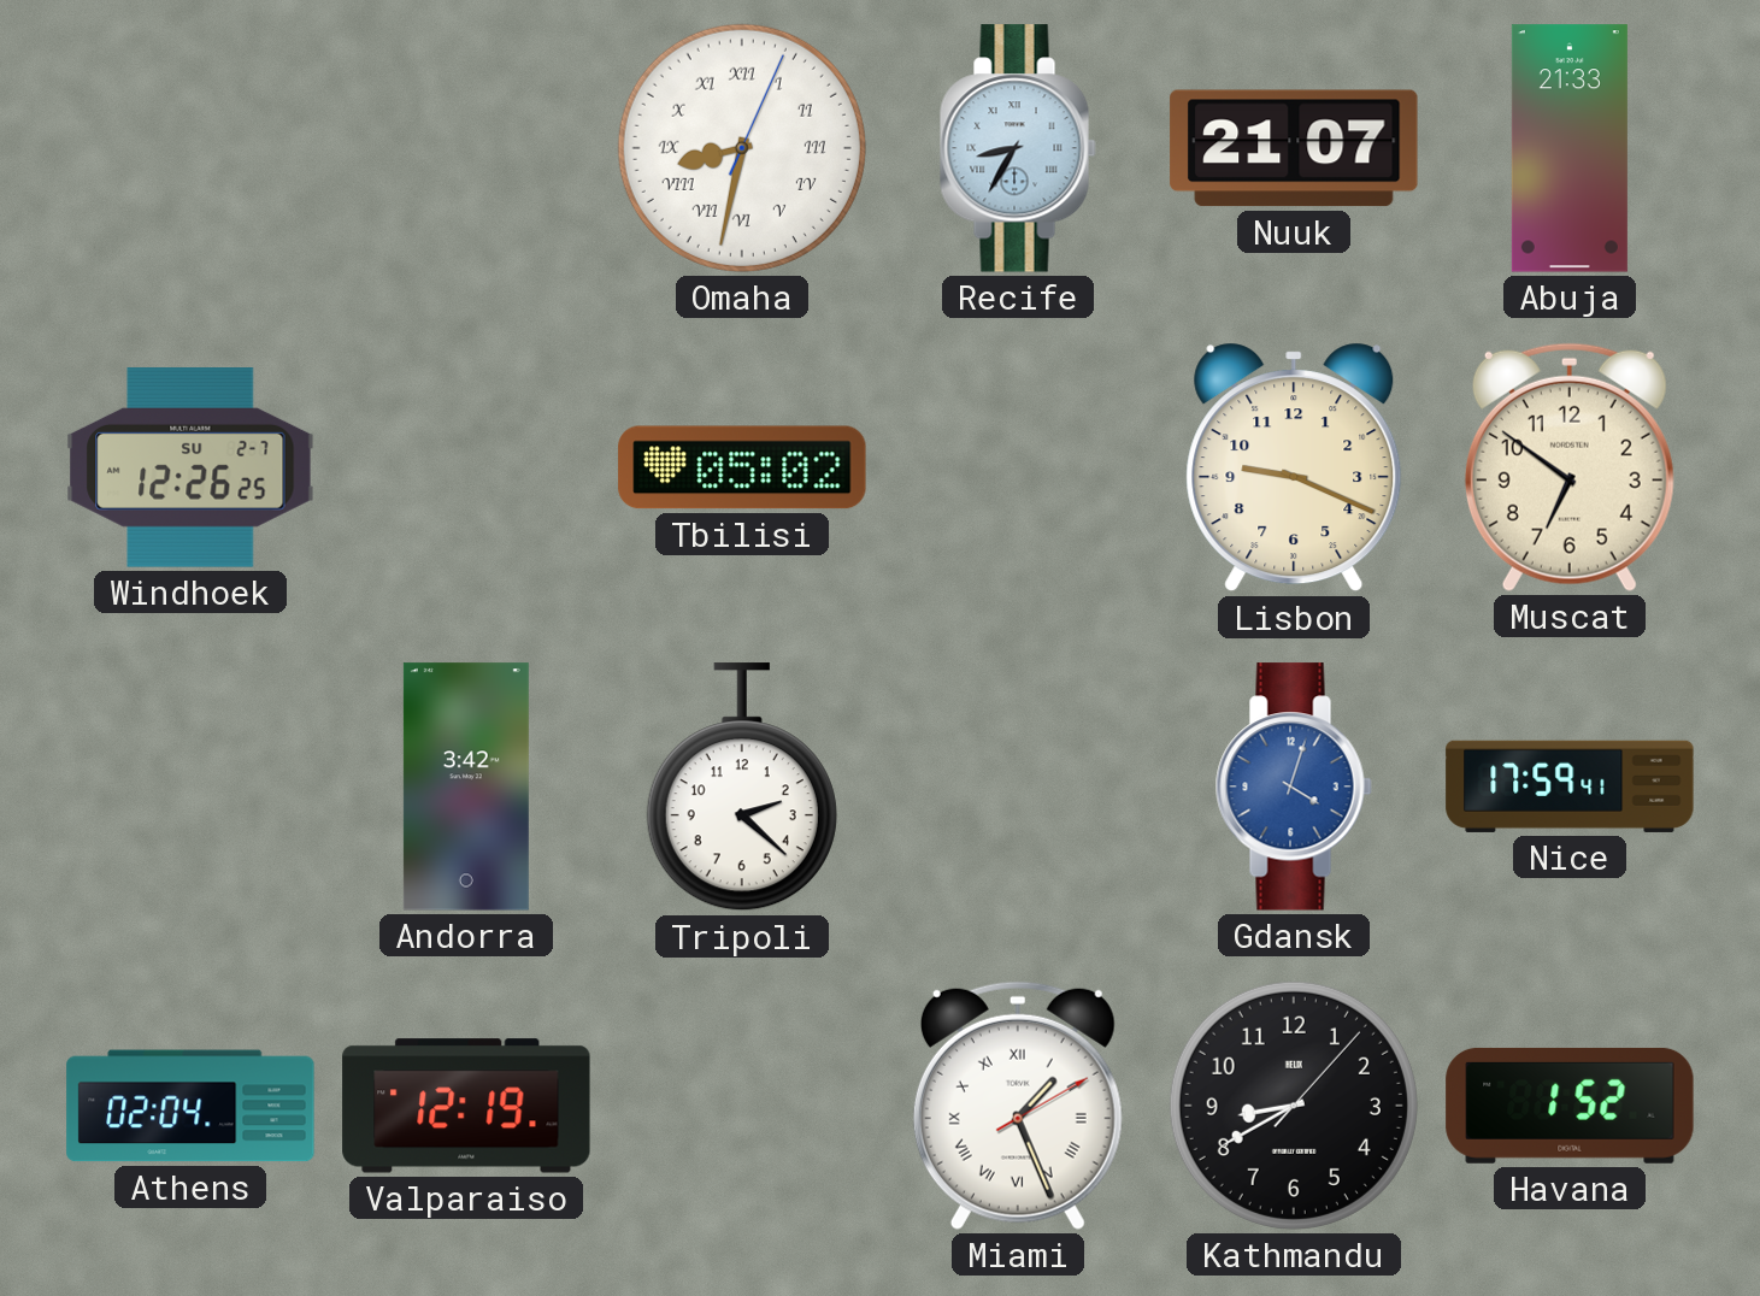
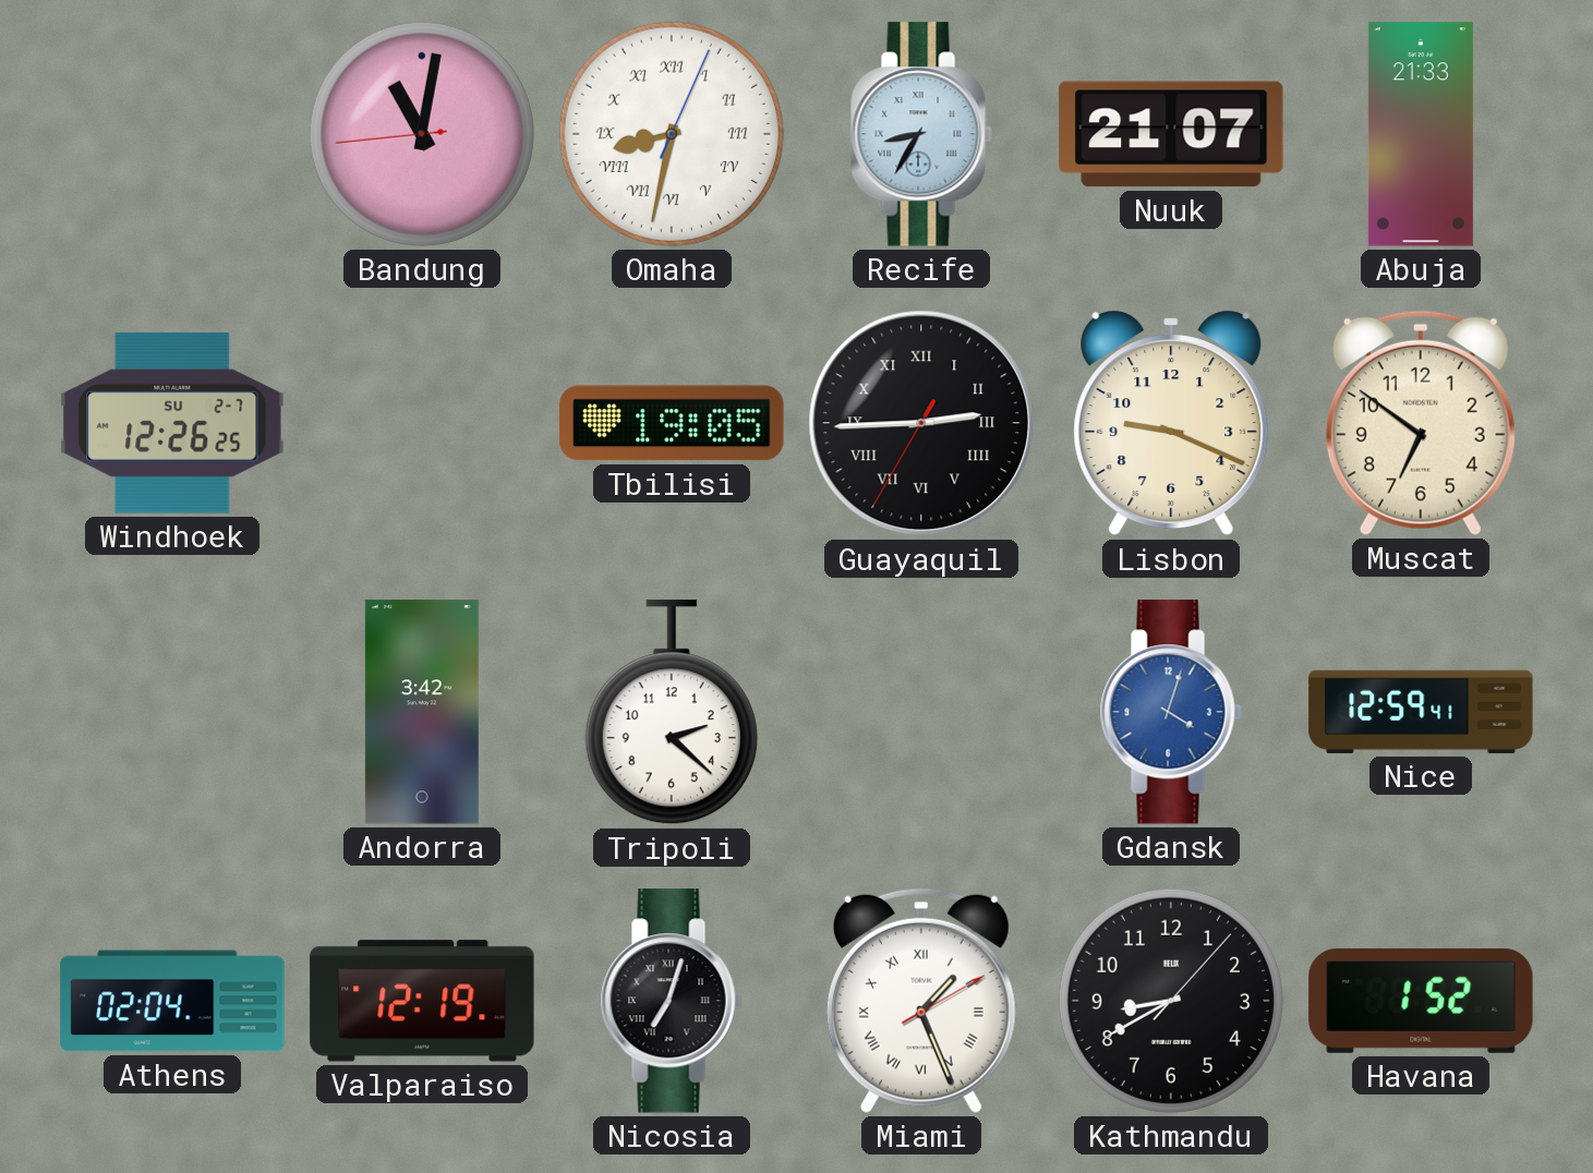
Bandung: none -> 11:01
Tbilisi: 05:02 -> 19:05
Guayaquil: none -> 2:44
Nice: 17:59 -> 12:59
Nicosia: none -> 7:03
